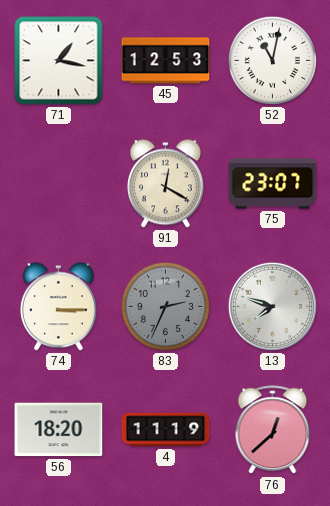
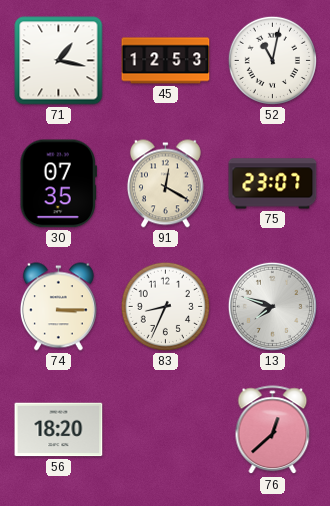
30: none -> 07:35
83: 2:34 -> 8:34
83 dial: grey -> white
4: 11:19 -> none
